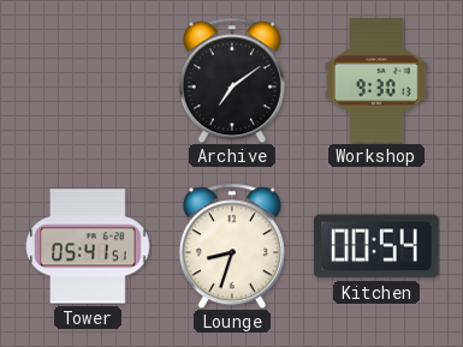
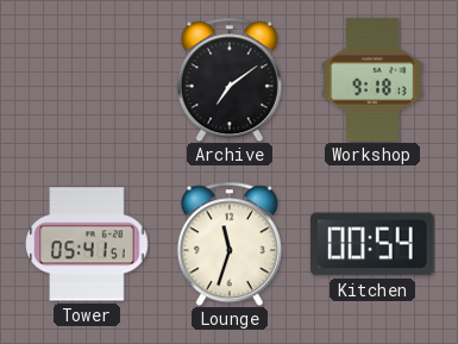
Workshop: 9:30 -> 9:18
Lounge: 8:33 -> 11:33
